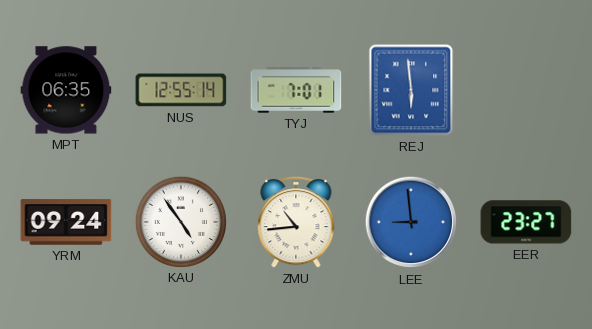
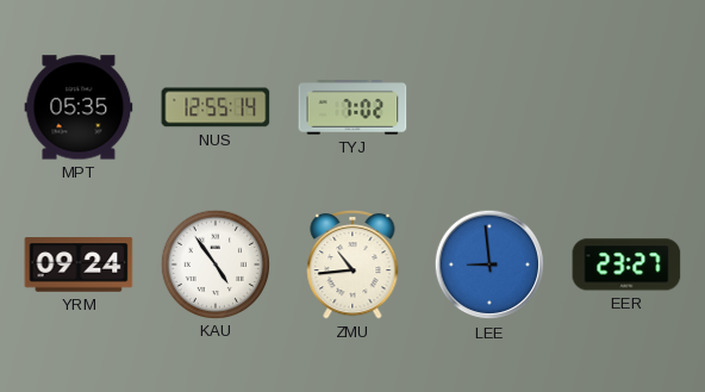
MPT: 06:35 -> 05:35
TYJ: 7:01 -> 7:02
REJ: 5:59 -> none
